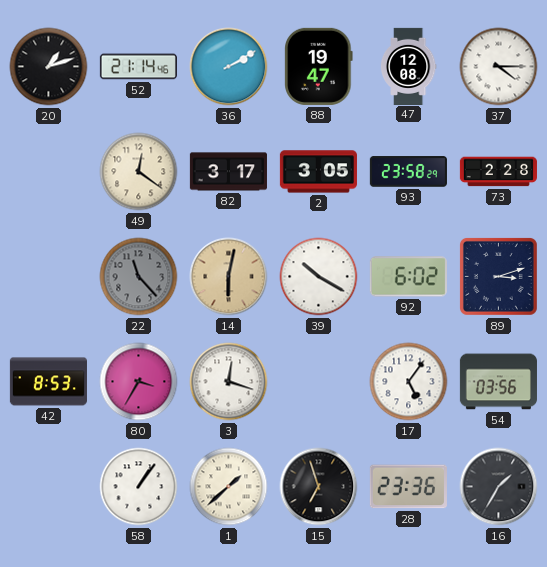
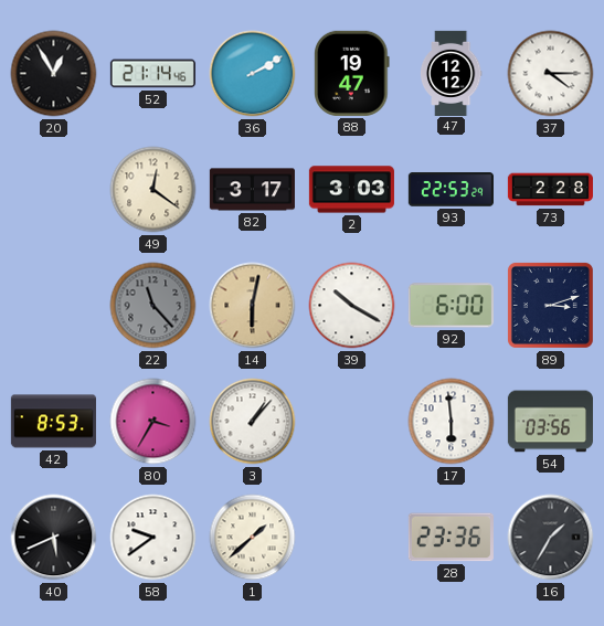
20: 1:12 -> 12:55
47: 12:08 -> 12:12
2: 3:05 -> 3:03
93: 23:58 -> 22:53
92: 6:02 -> 6:00
3: 12:18 -> 1:07
17: 5:06 -> 5:59
40: none -> 5:41
58: 1:06 -> 9:39
15: 6:57 -> none
